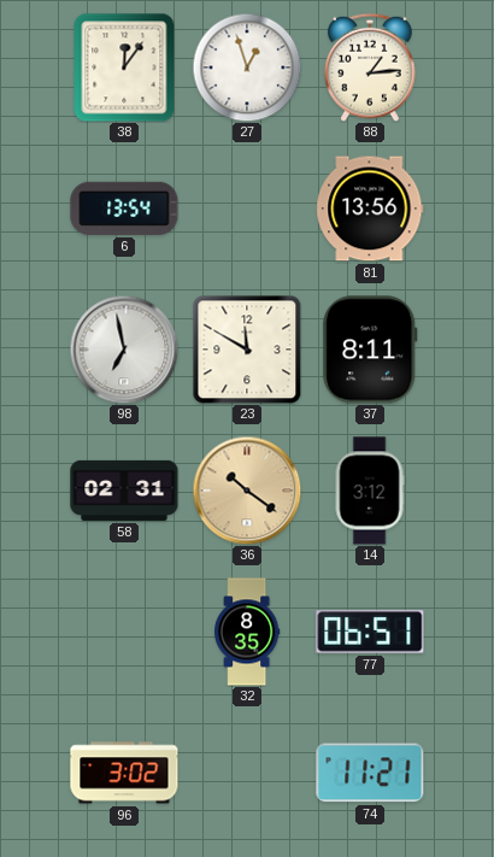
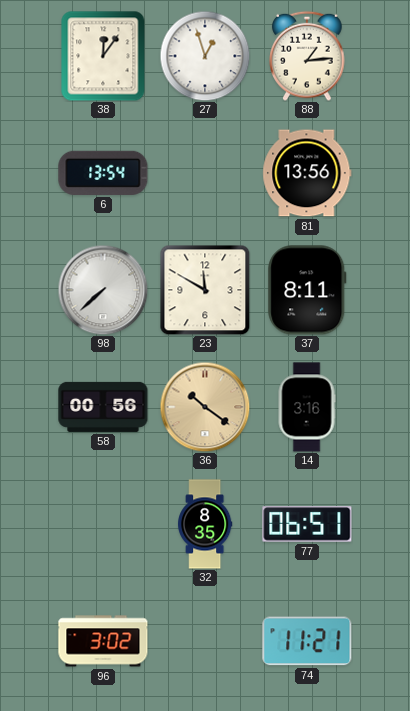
98: 6:58 -> 7:38
58: 02:31 -> 00:56
14: 3:12 -> 3:16
